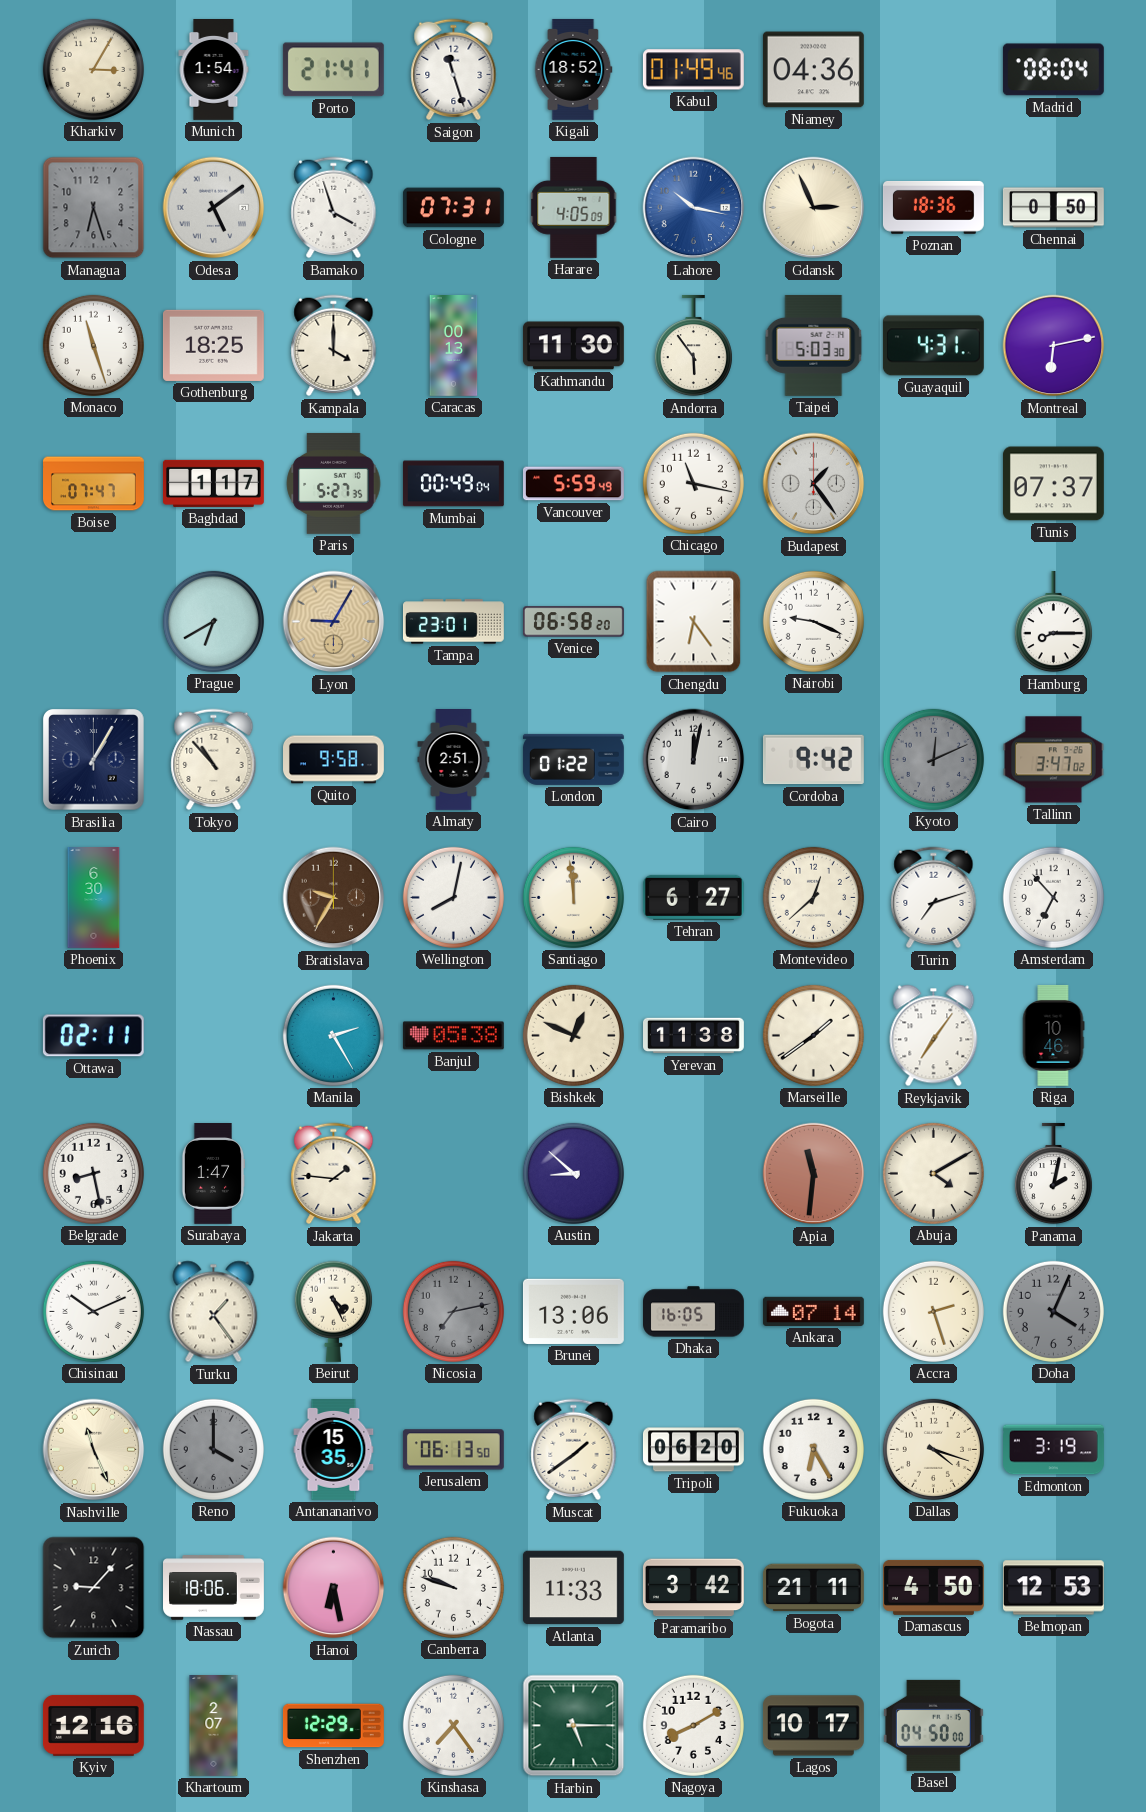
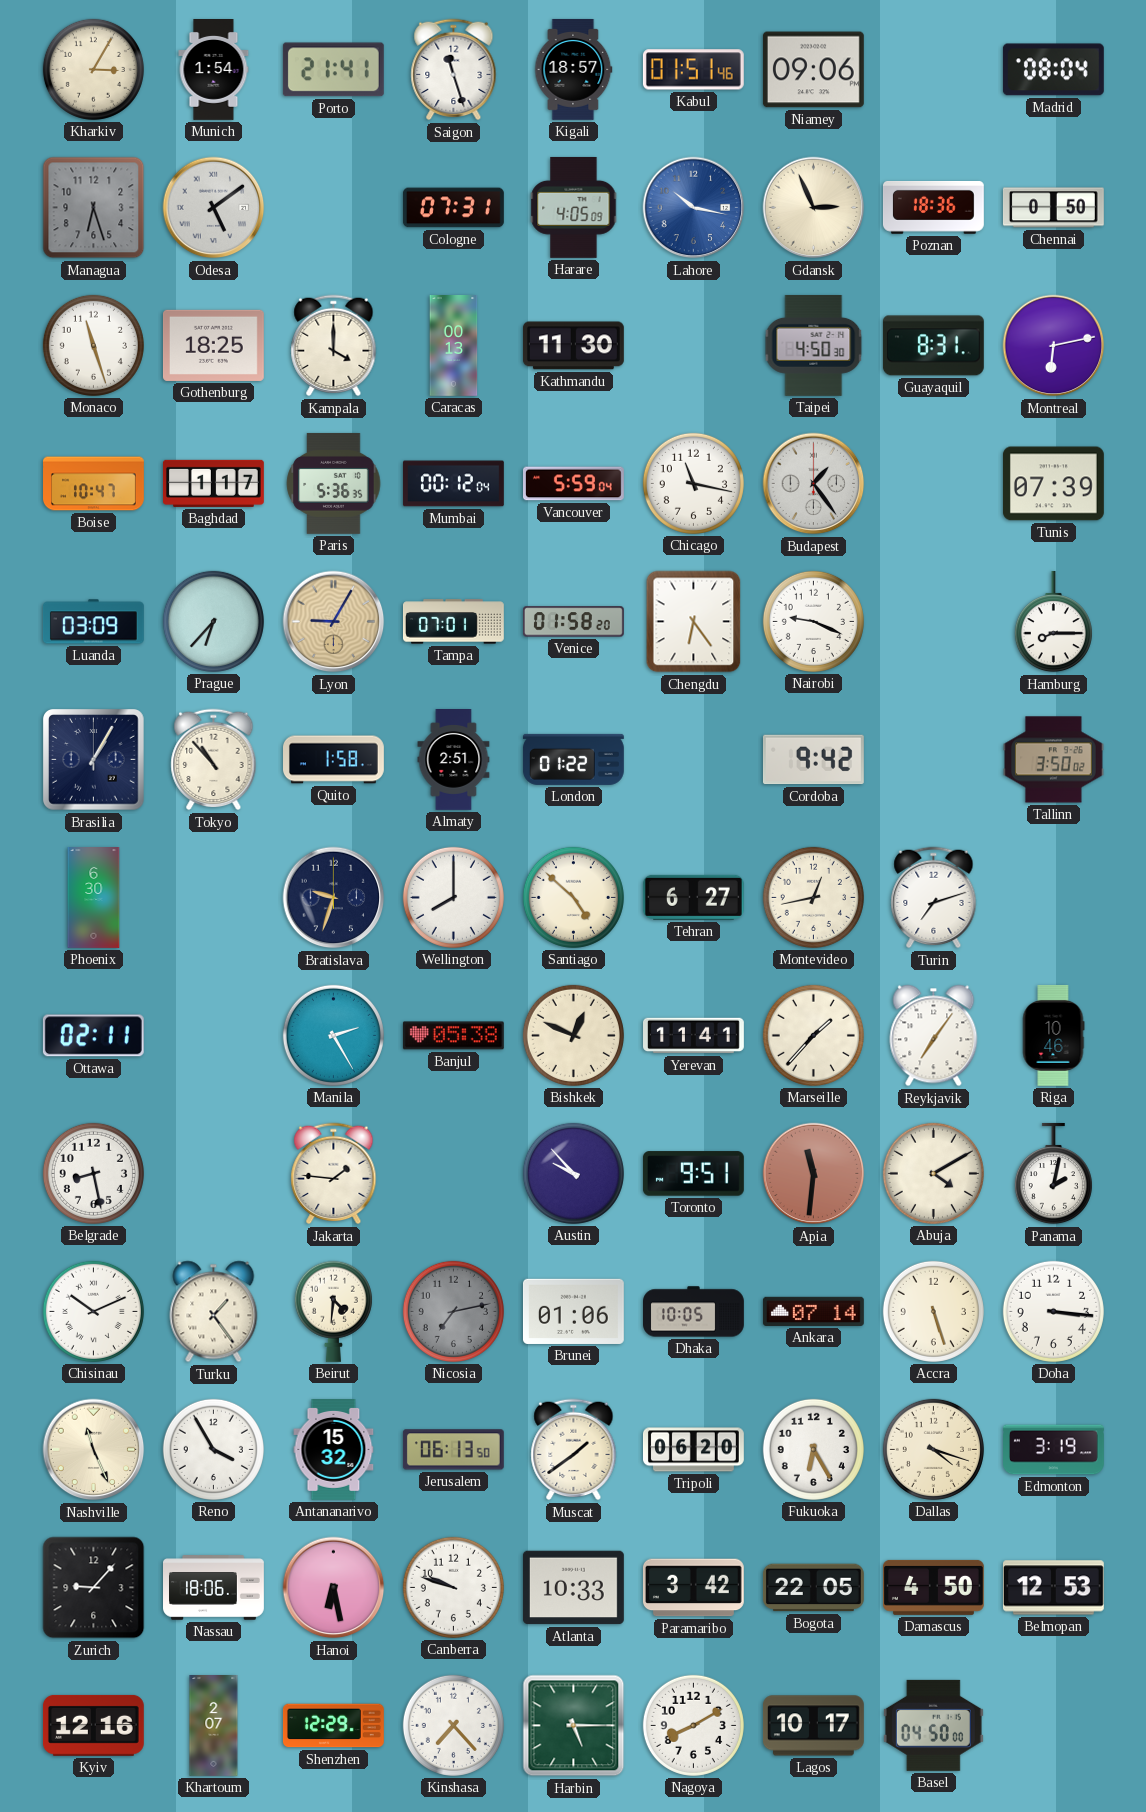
Kigali: 18:52 -> 18:57
Kabul: 01:49 -> 01:51
Niamey: 04:36 -> 09:06
Bamako: 3:57 -> none
Andorra: 5:54 -> none
Taipei: 5:03 -> 4:50
Guayaquil: 4:31 -> 8:31
Boise: 07:47 -> 10:47
Paris: 5:27 -> 5:36
Mumbai: 00:49 -> 00:12
Vancouver: 5:59:49 -> 5:59:04
Tunis: 07:37 -> 07:39
Luanda: none -> 03:09
Prague: 6:40 -> 6:37
Tampa: 23:01 -> 07:01
Venice: 06:58 -> 01:58
Quito: 9:58 -> 1:58
Cairo: 12:02 -> none
Kyoto: 12:11 -> none
Tallinn: 3:47 -> 3:50
Bratislava: 9:35 -> 9:33
Bratislava dial: brown -> navy
Wellington: 8:02 -> 8:00
Santiago: 11:59 -> 4:52
Montevideo: 12:38 -> 12:43
Amsterdam: 6:53 -> none
Yerevan: 11:38 -> 11:41
Marseille: 1:39 -> 1:37
Surabaya: 1:47 -> none
Austin: 8:52 -> 9:53
Toronto: none -> 9:51
Beirut: 4:26 -> 4:31
Brunei: 13:06 -> 01:06
Dhaka: 16:05 -> 10:05
Accra: 2:27 -> 5:27
Doha: 4:04 -> 3:16
Doha dial: grey -> white
Reno: 4:00 -> 3:55
Reno dial: grey -> white
Antananarivo: 15:35 -> 15:32
Atlanta: 11:33 -> 10:33
Bogota: 21:11 -> 22:05
Kinshasa: 7:24 -> 7:23
